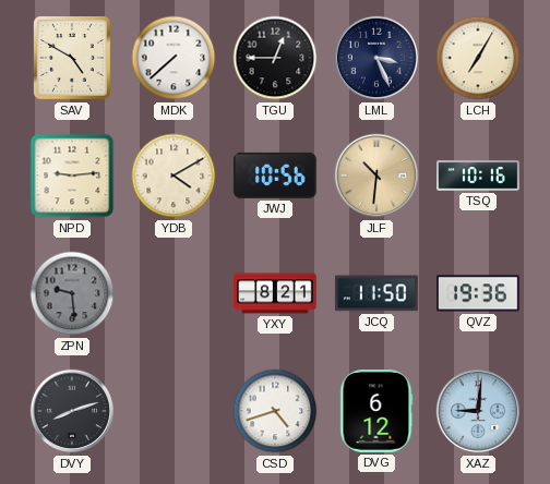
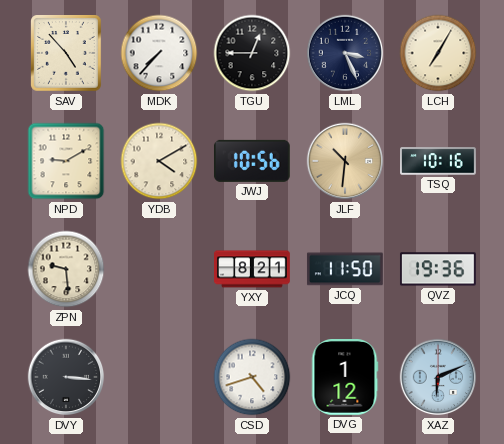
SAV: 4:50 -> 4:53
MDK: 7:38 -> 7:37
NPD: 9:14 -> 9:10
ZPN dial: grey -> cream
DVY: 8:12 -> 3:16
DVG: 6:12 -> 1:12
XAZ: 9:01 -> 6:11
